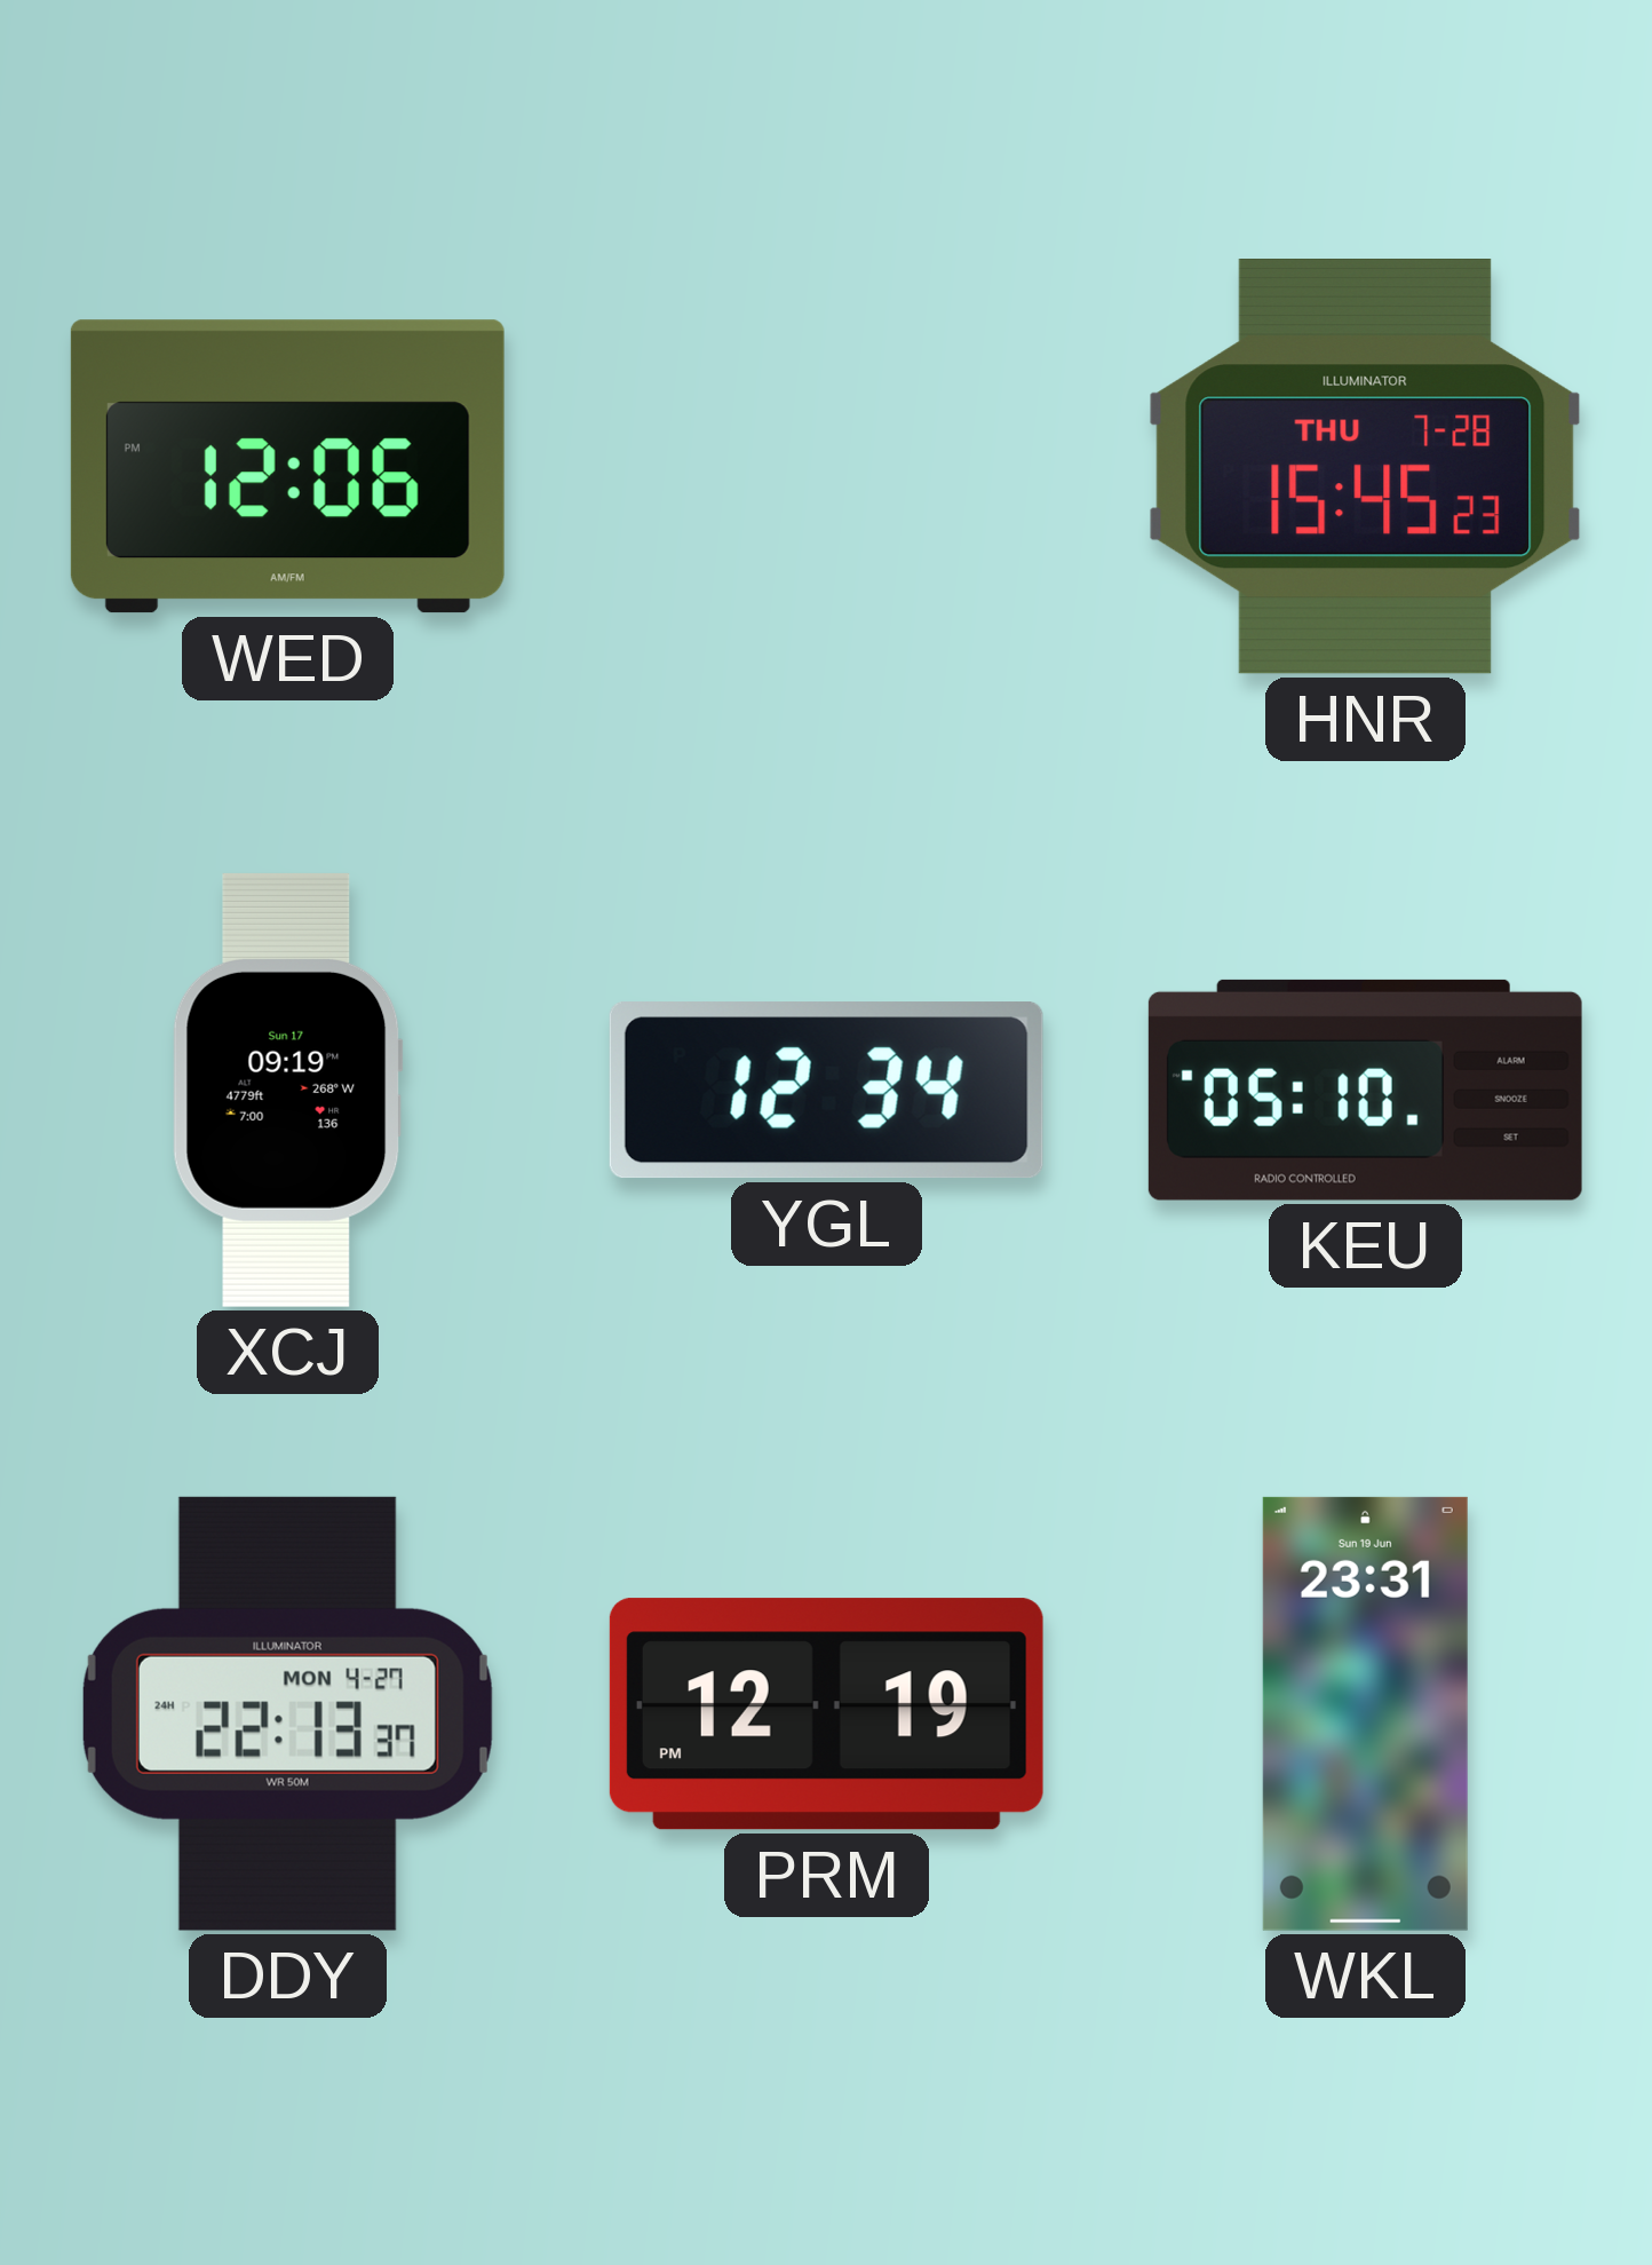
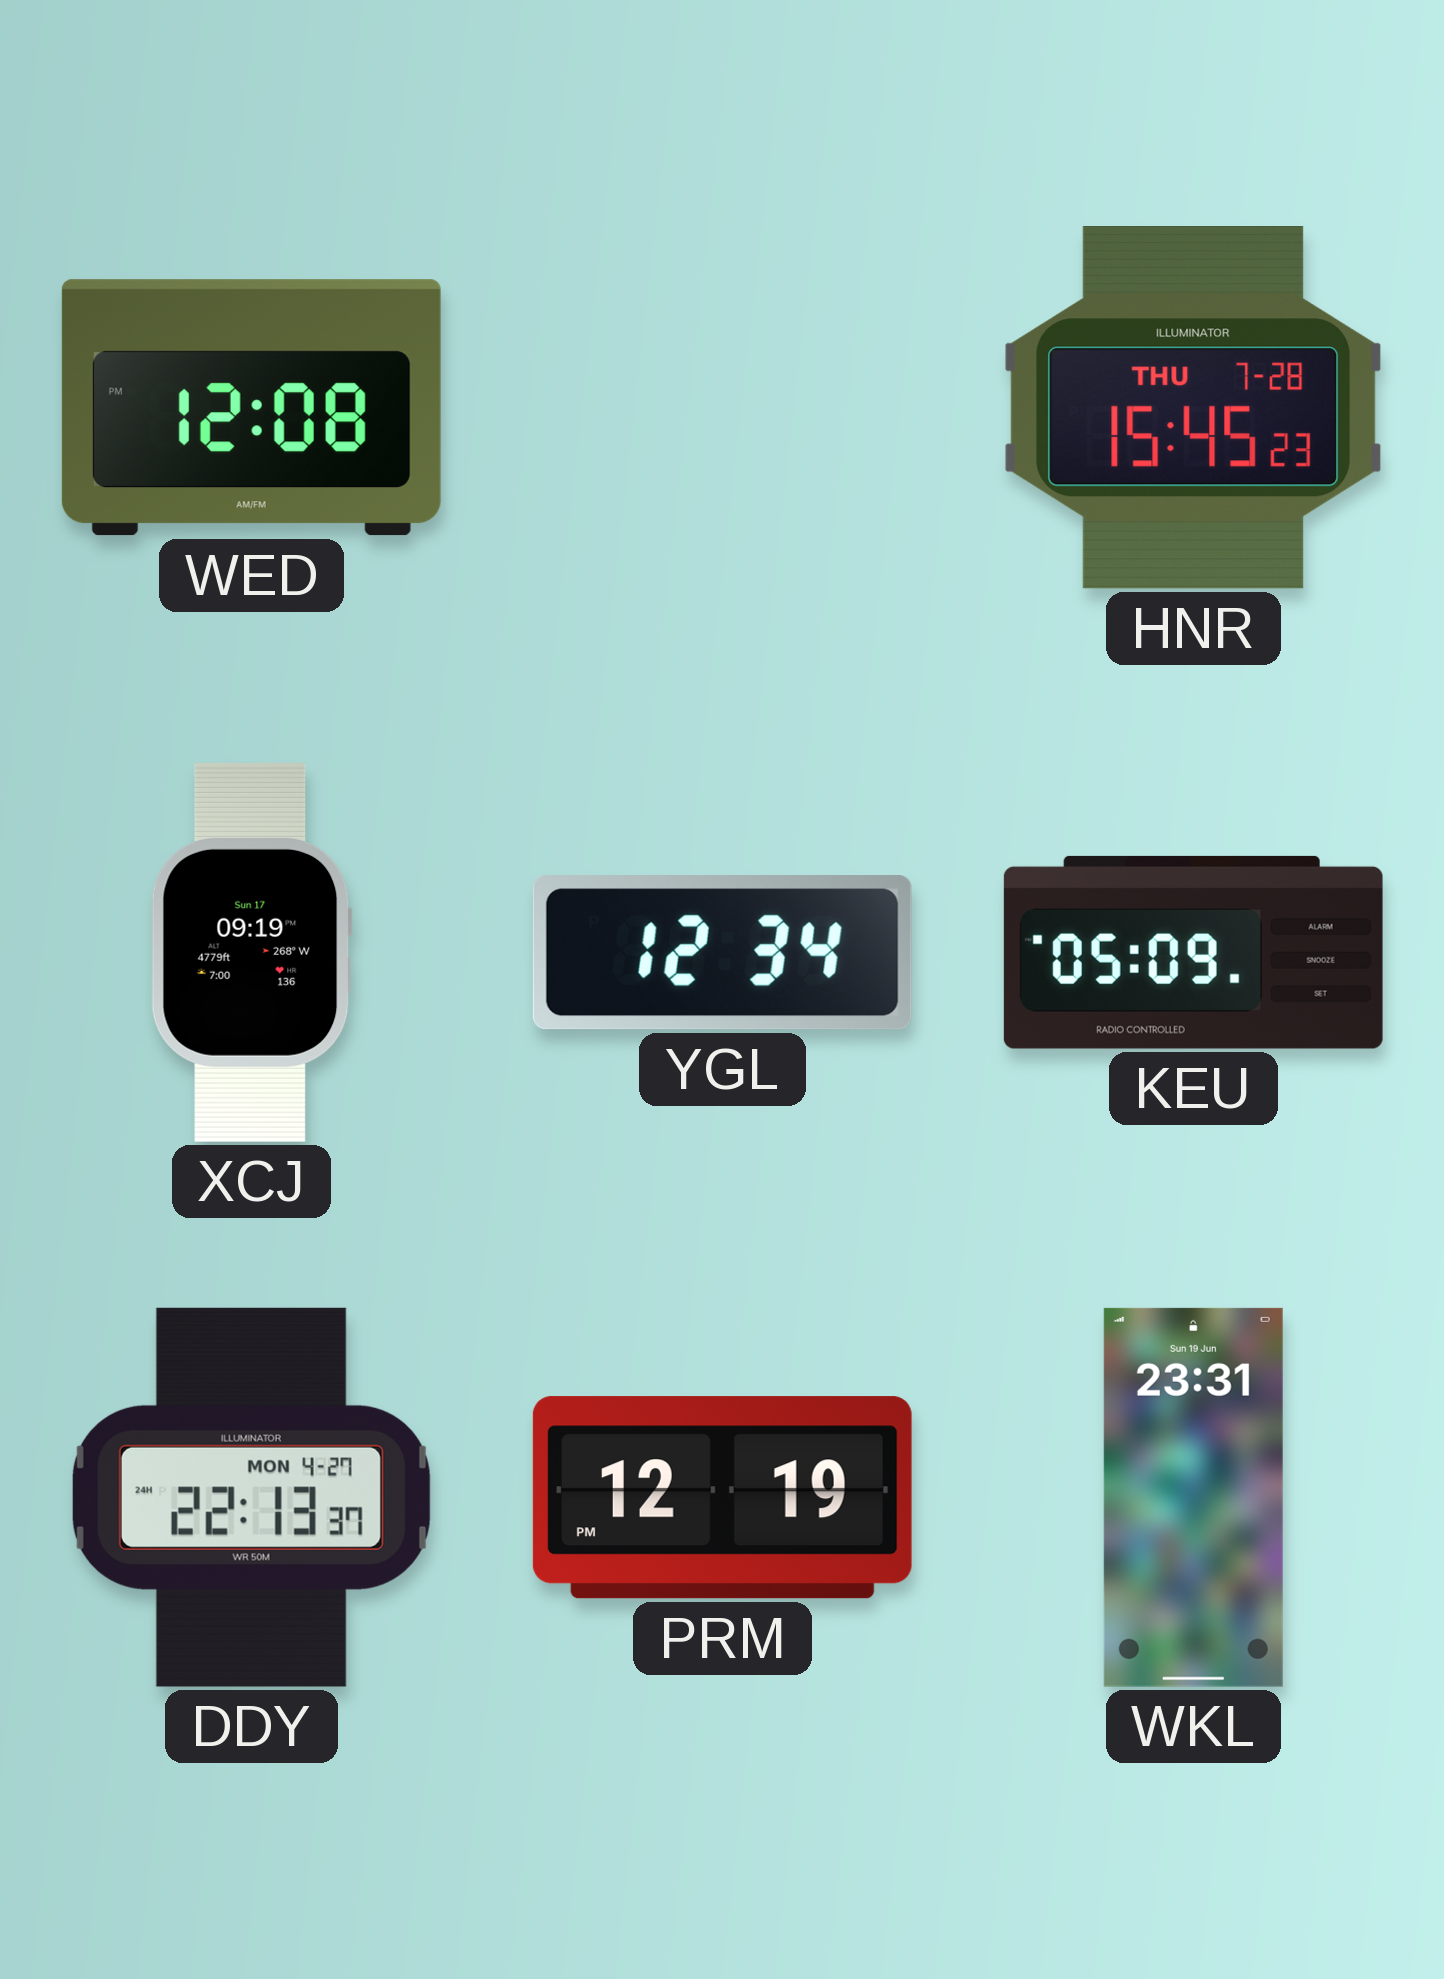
WED: 12:06 -> 12:08
KEU: 05:10 -> 05:09
